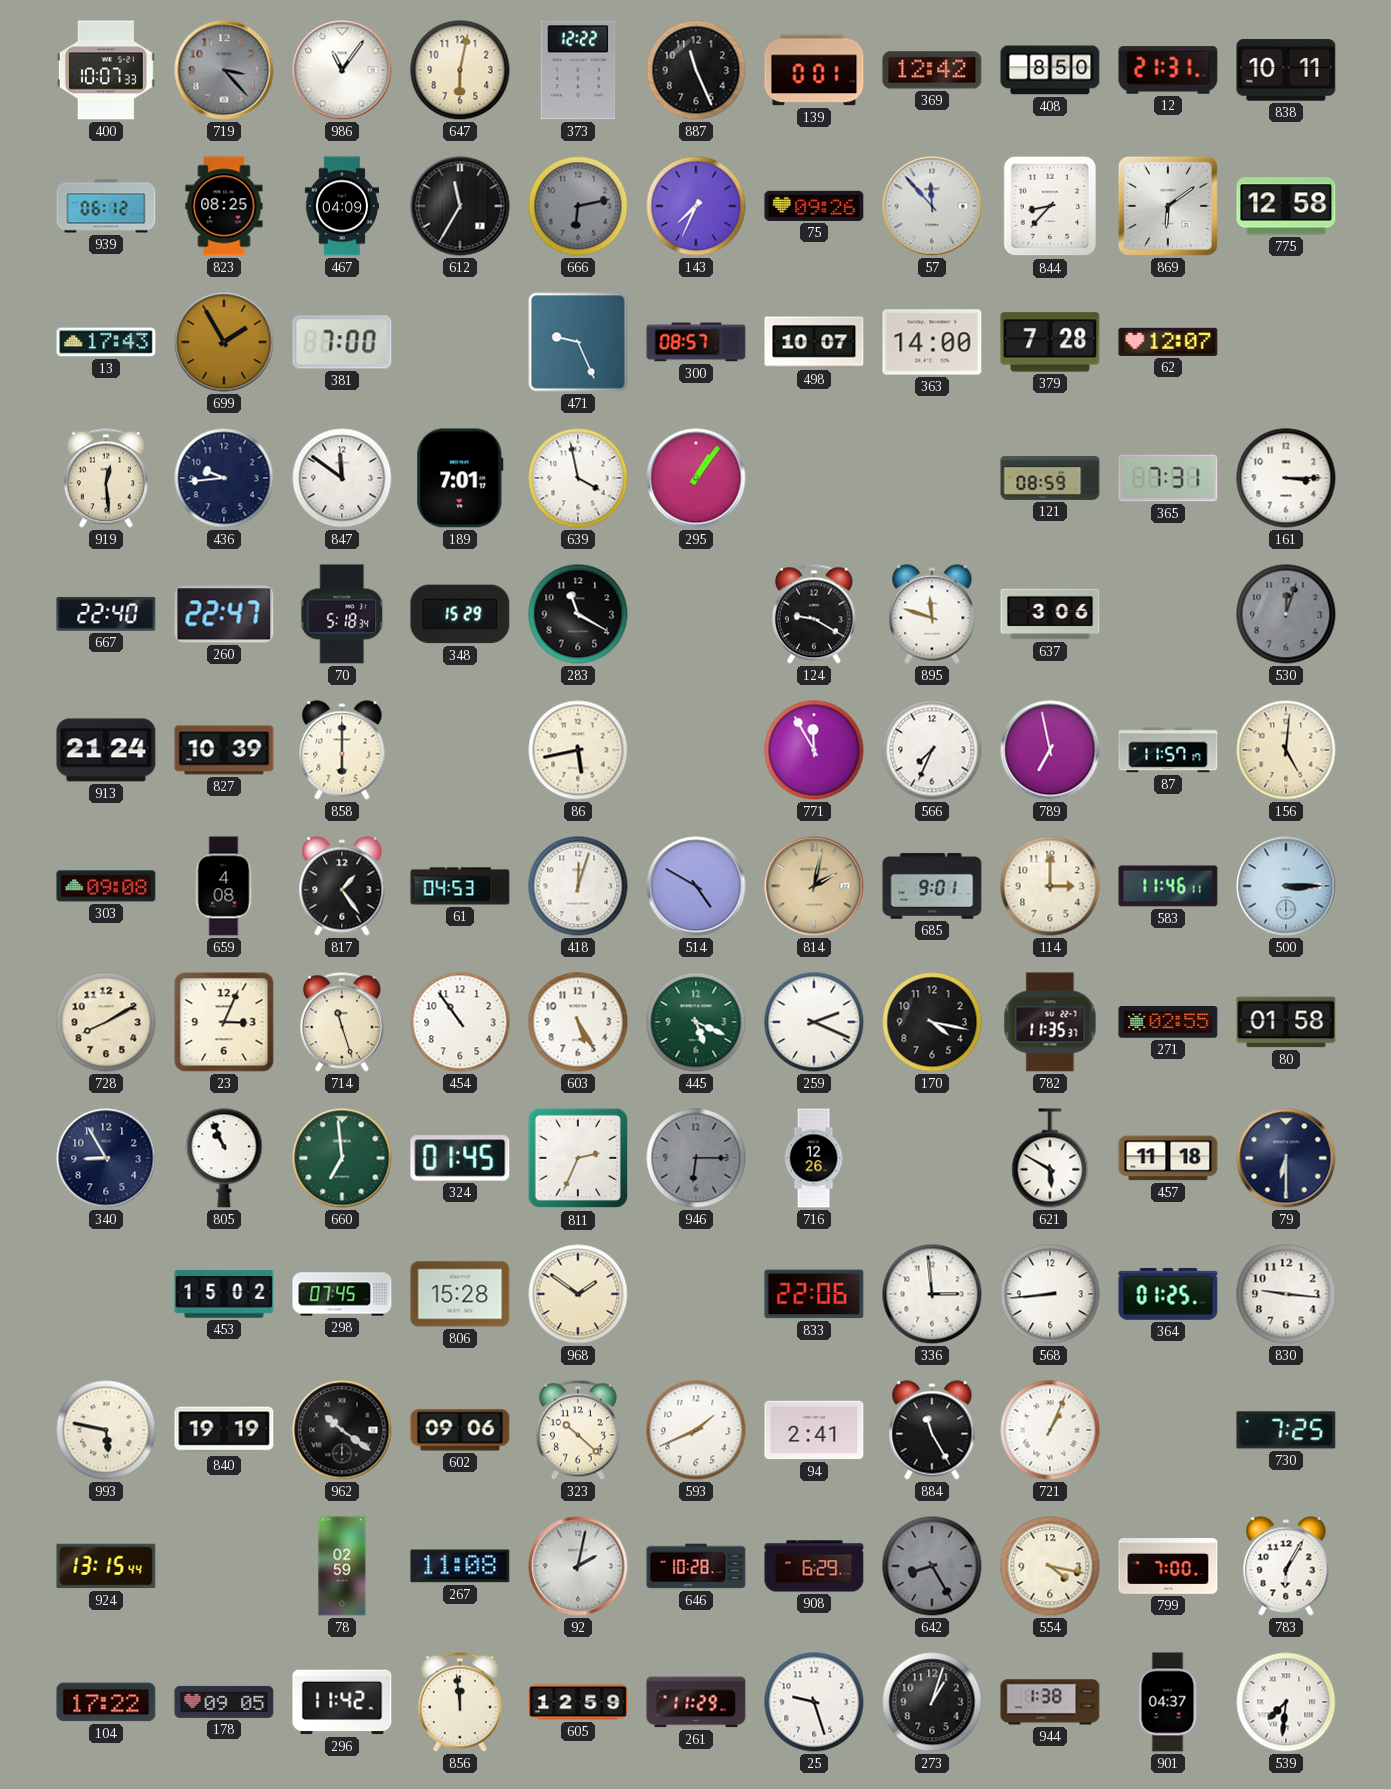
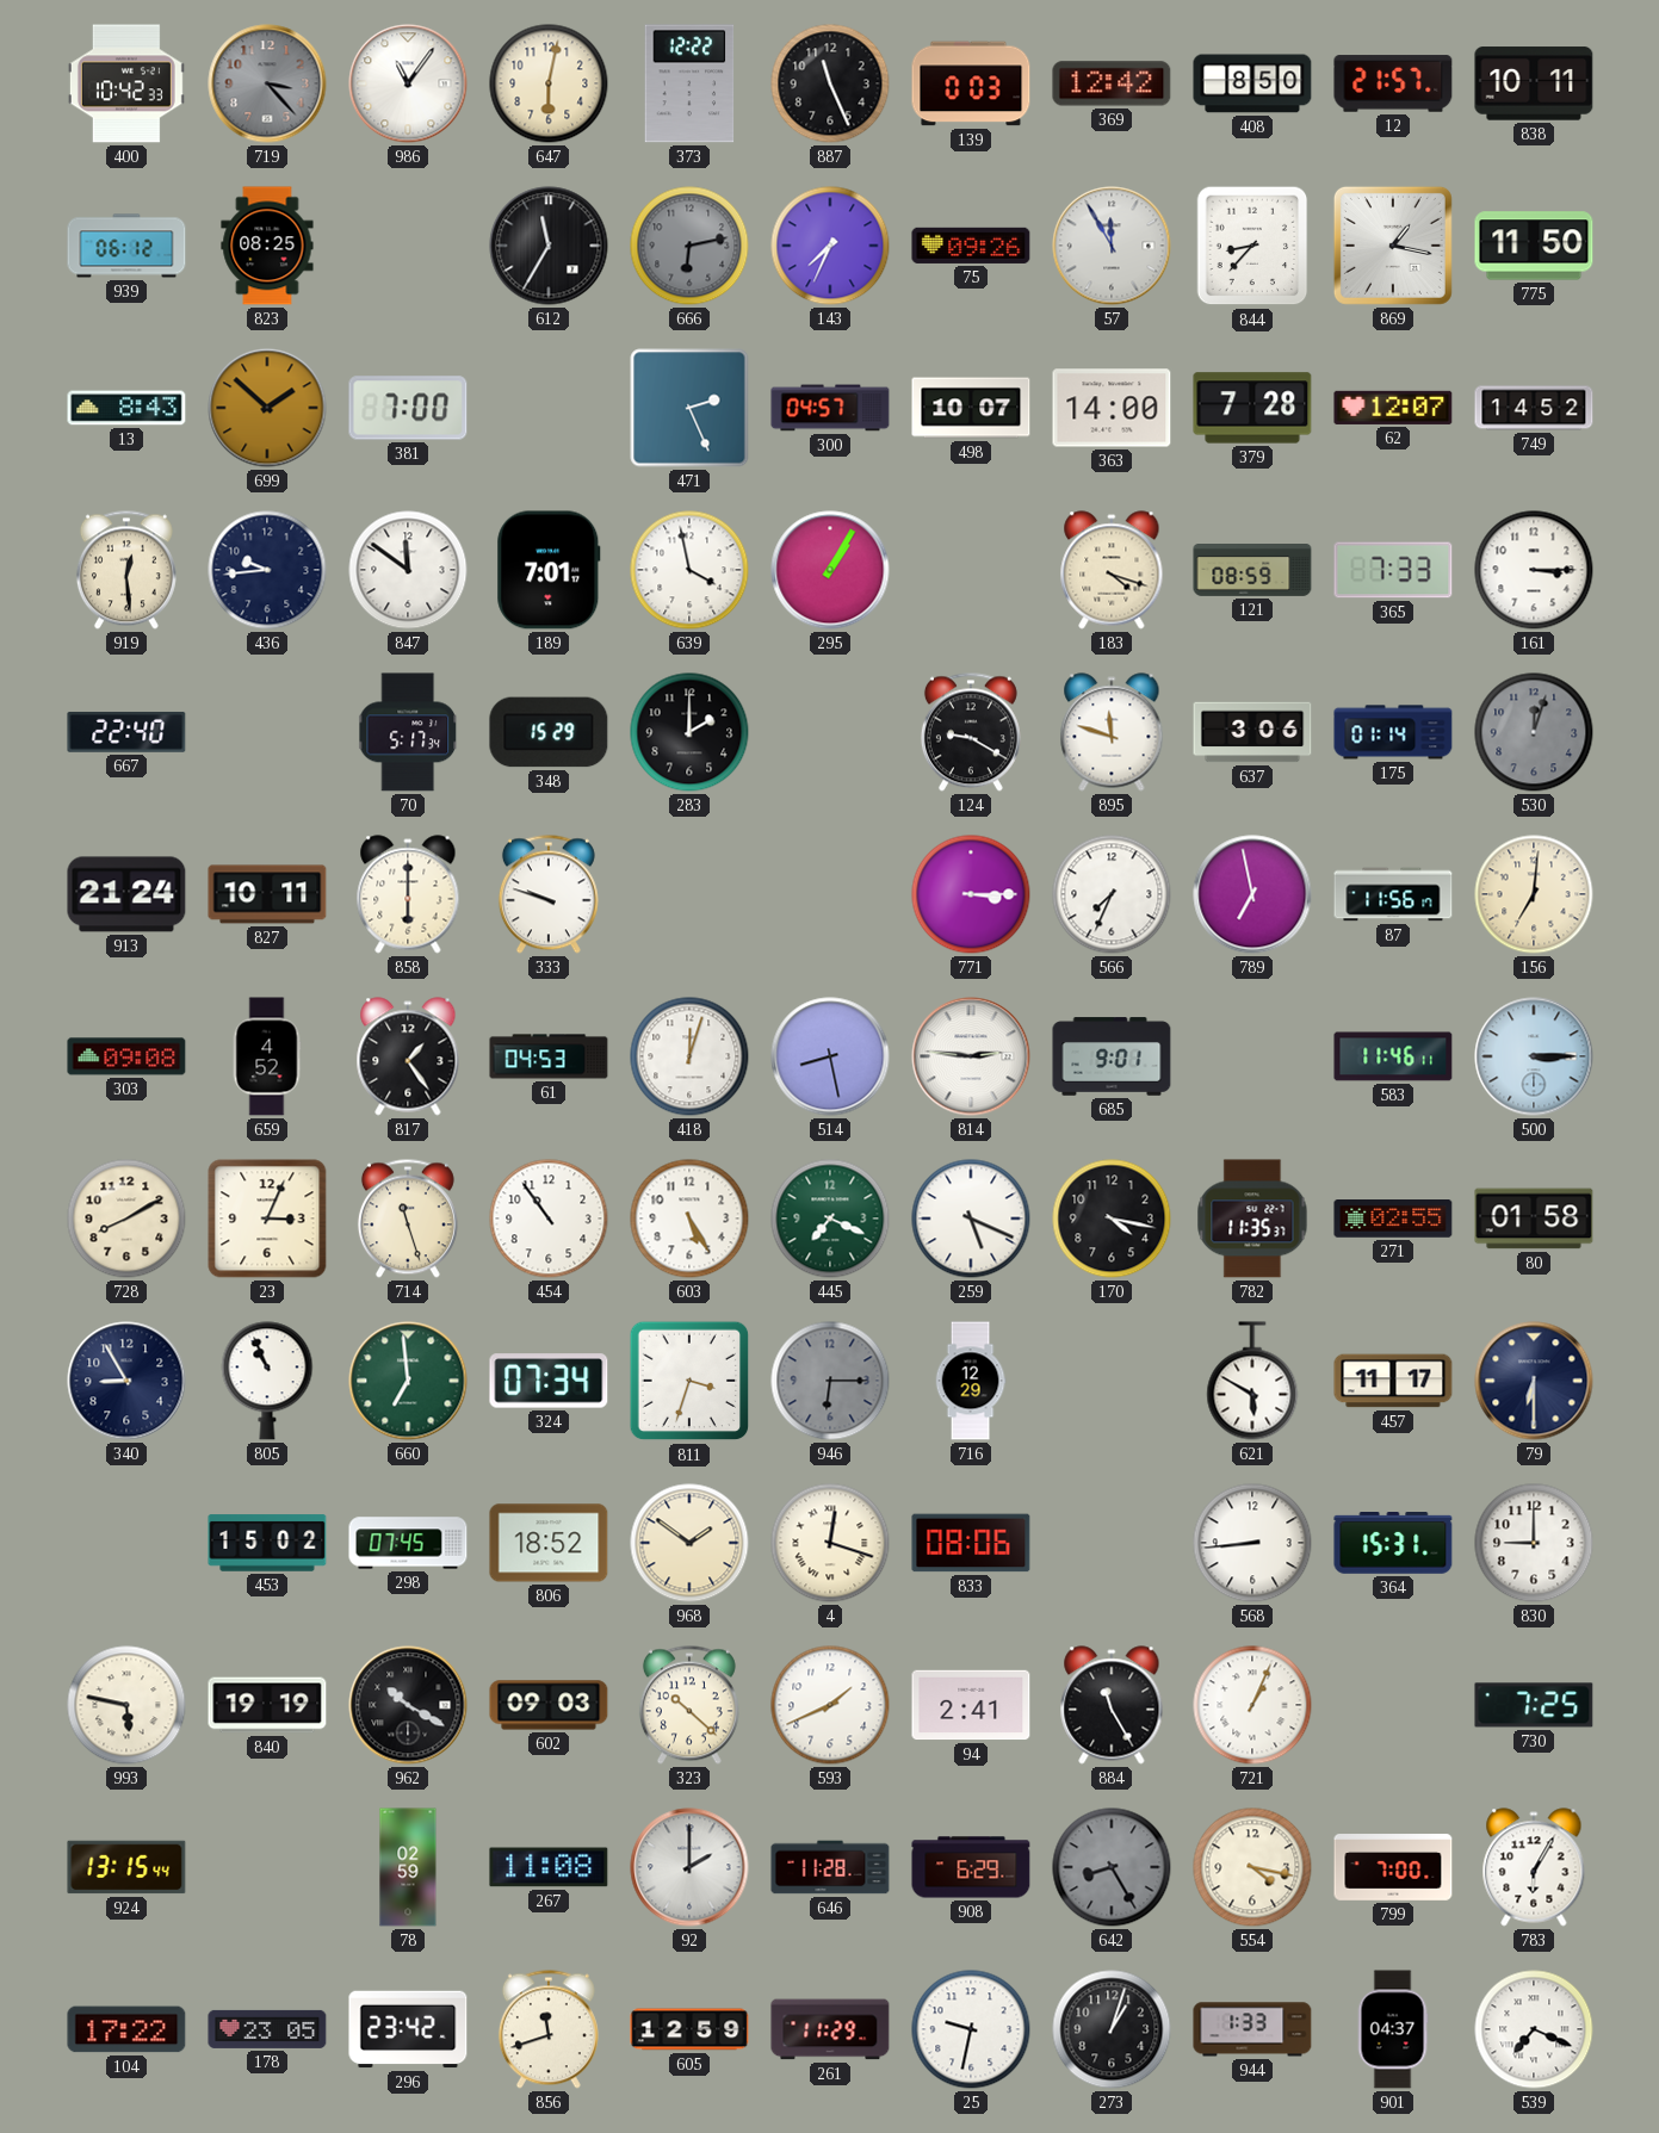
400: 10:07 -> 10:42
139: 0:01 -> 0:03
12: 21:31 -> 21:57
467: 04:09 -> none
57: 11:53 -> 11:55
869: 6:09 -> 1:17
775: 12:58 -> 11:50
13: 17:43 -> 8:43
699: 1:55 -> 1:52
471: 9:26 -> 2:26
300: 08:57 -> 04:57
749: none -> 14:52
295: 1:06 -> 1:05
183: none -> 4:18
365: 7:31 -> 7:33
260: 22:47 -> none
70: 5:18 -> 5:17
283: 11:20 -> 2:00
175: none -> 01:14
827: 10:39 -> 10:11
333: none -> 9:48
86: 5:43 -> none
771: 11:55 -> 3:15
87: 11:57 -> 11:56
156: 5:01 -> 7:01
659: 4:08 -> 4:52
514: 4:50 -> 8:28
814: 2:02 -> 2:46
814 dial: champagne -> white
114: 3:00 -> none
445: 5:19 -> 7:19
259: 2:19 -> 5:19
324: 01:45 -> 07:34
811: 2:34 -> 3:33
716: 12:26 -> 12:29
457: 11:18 -> 11:17
806: 15:28 -> 18:52
4: none -> 12:18
833: 22:06 -> 08:06
336: 2:59 -> none
364: 01:25 -> 15:31
830: 9:16 -> 9:00
962: 10:21 -> 10:20
602: 09:06 -> 09:03
92: 2:02 -> 2:00
646: 10:28 -> 11:28
178: 09:05 -> 23:05
296: 11:42 -> 23:42
856: 11:59 -> 11:42
25: 9:27 -> 9:32
944: 1:38 -> 1:33
539: 7:31 -> 7:19
